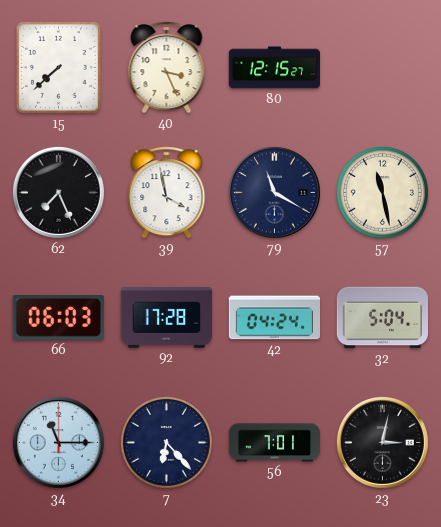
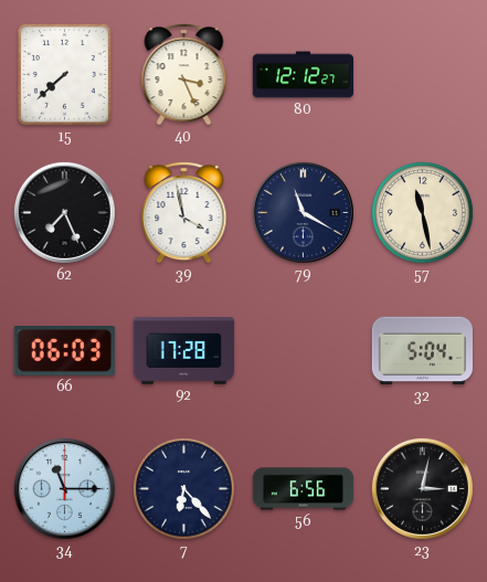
80: 12:15 -> 12:12
42: 04:24 -> none
56: 7:01 -> 6:56
